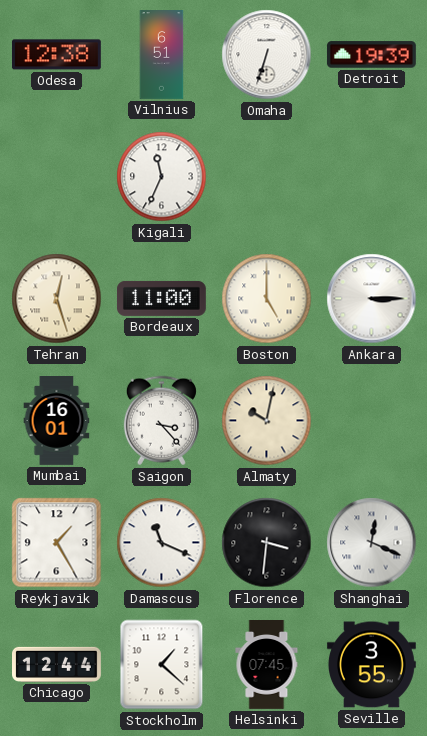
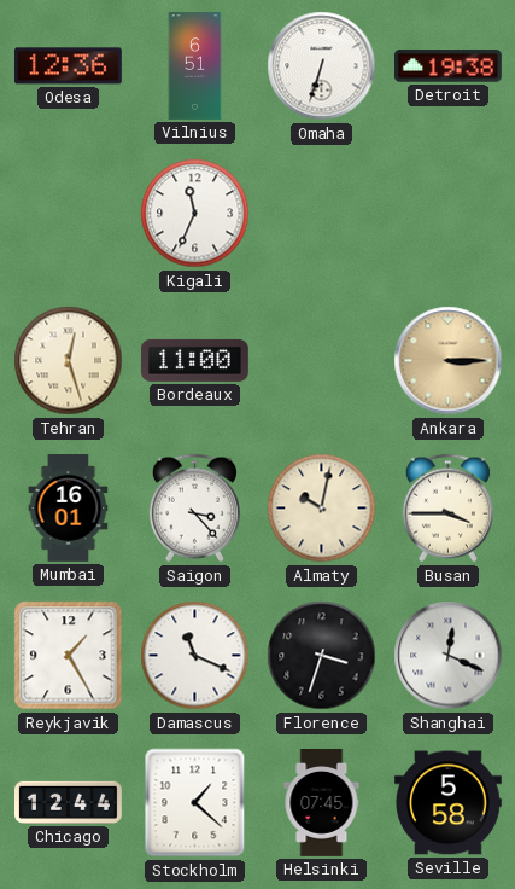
Odesa: 12:38 -> 12:36
Detroit: 19:39 -> 19:38
Boston: 5:00 -> none
Ankara dial: white -> champagne
Busan: none -> 3:45
Florence: 3:31 -> 3:33
Seville: 3:55 -> 5:58
